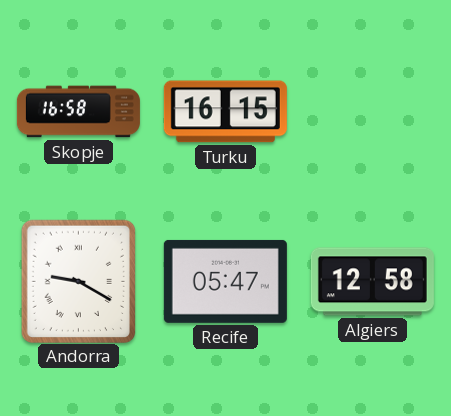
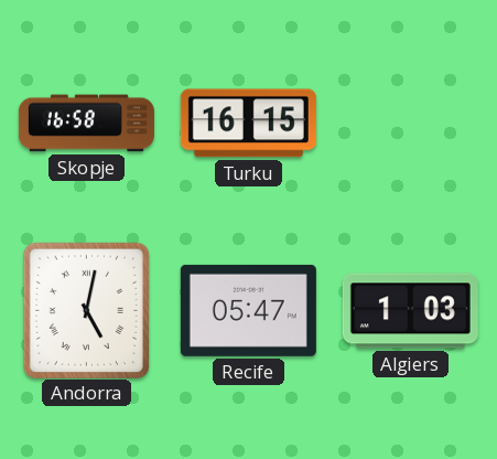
Andorra: 9:20 -> 5:02
Algiers: 12:58 -> 1:03
